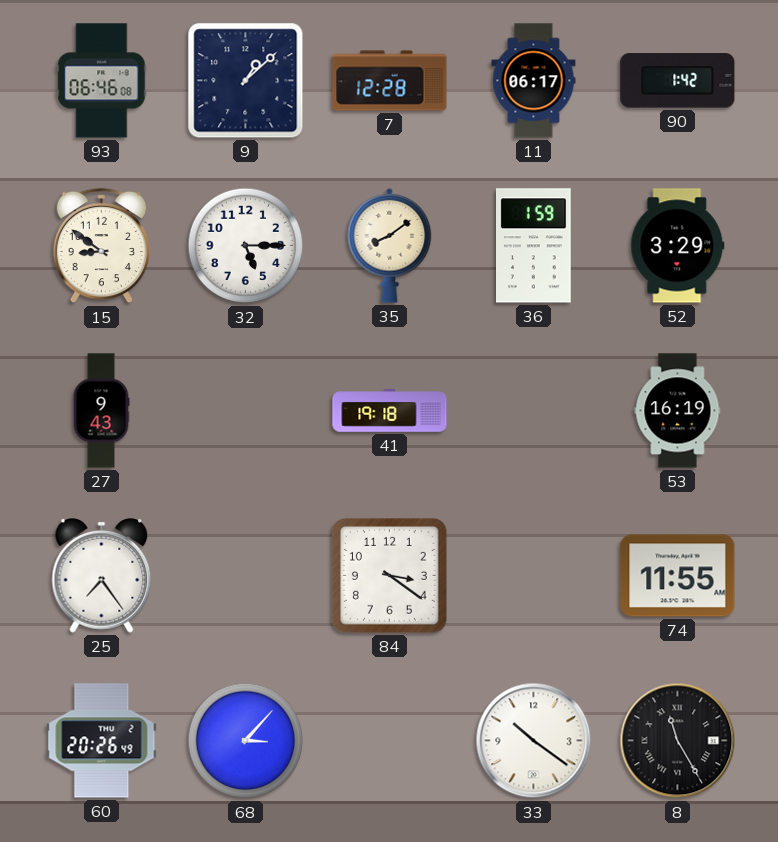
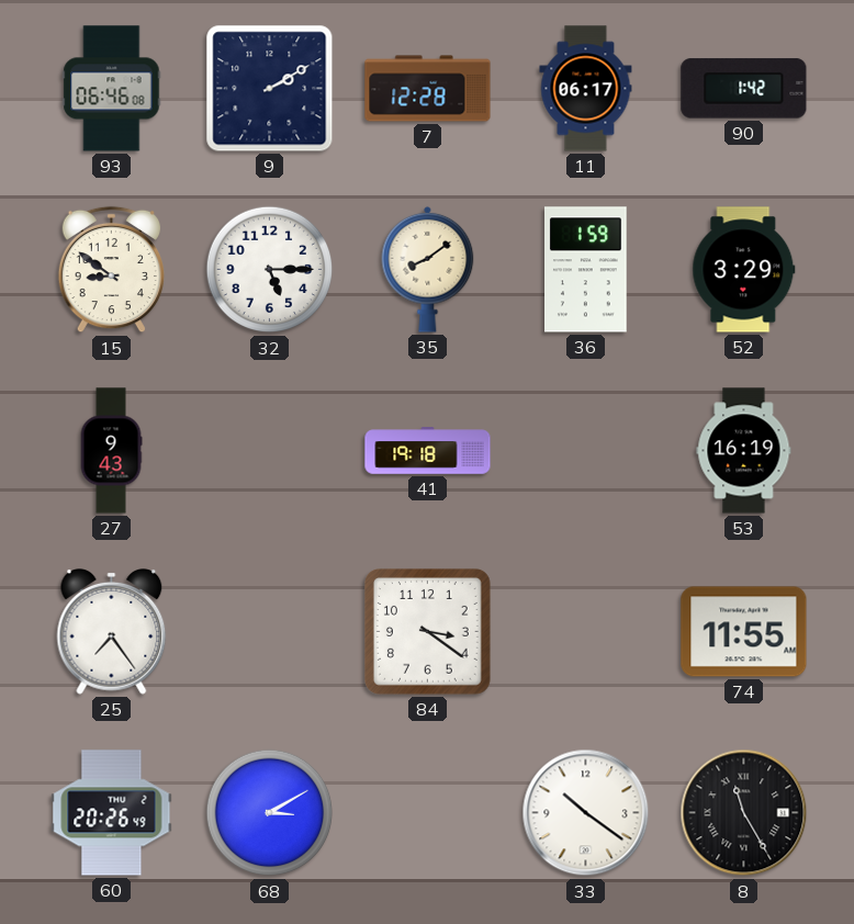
9: 1:08 -> 2:10
68: 3:07 -> 3:10
